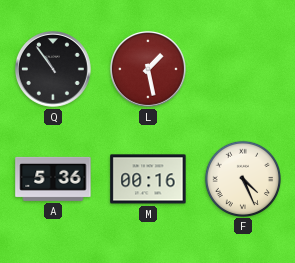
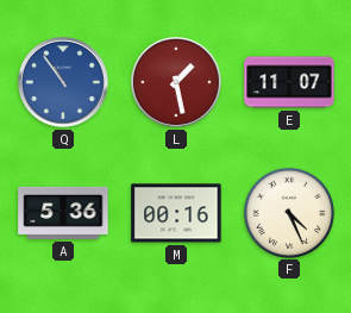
Q dial: black -> blue
E: none -> 11:07
